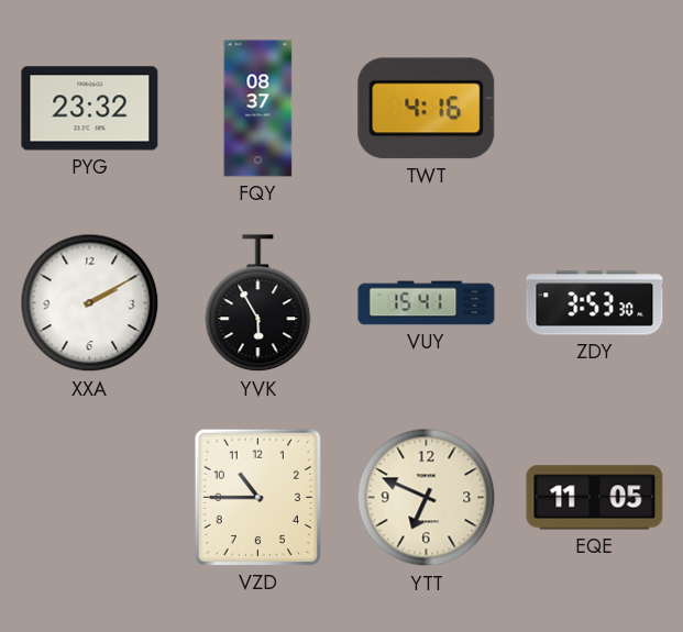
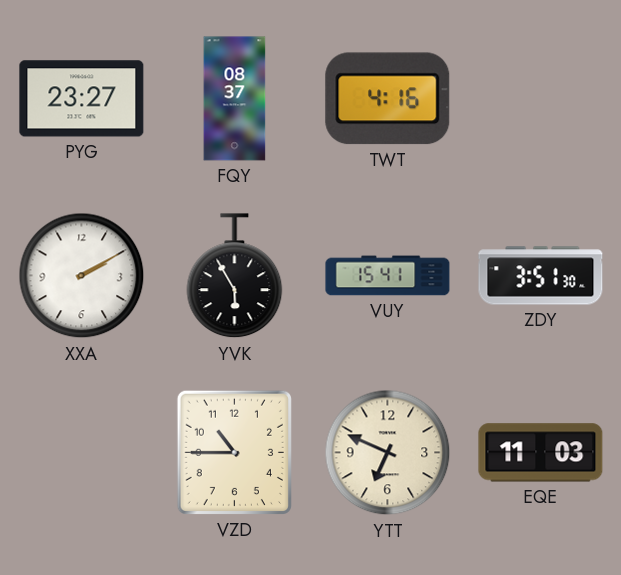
PYG: 23:32 -> 23:27
ZDY: 3:53 -> 3:51
EQE: 11:05 -> 11:03
